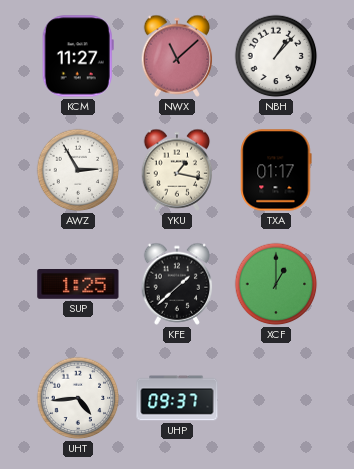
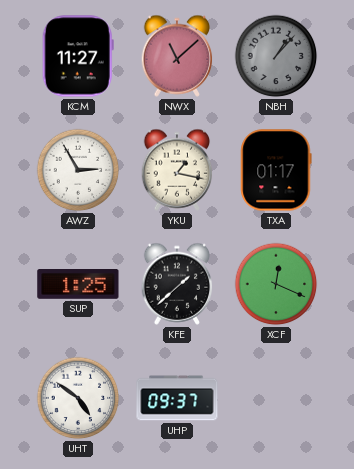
NBH dial: white -> grey
XCF: 1:00 -> 12:19
UHT: 4:44 -> 4:51
